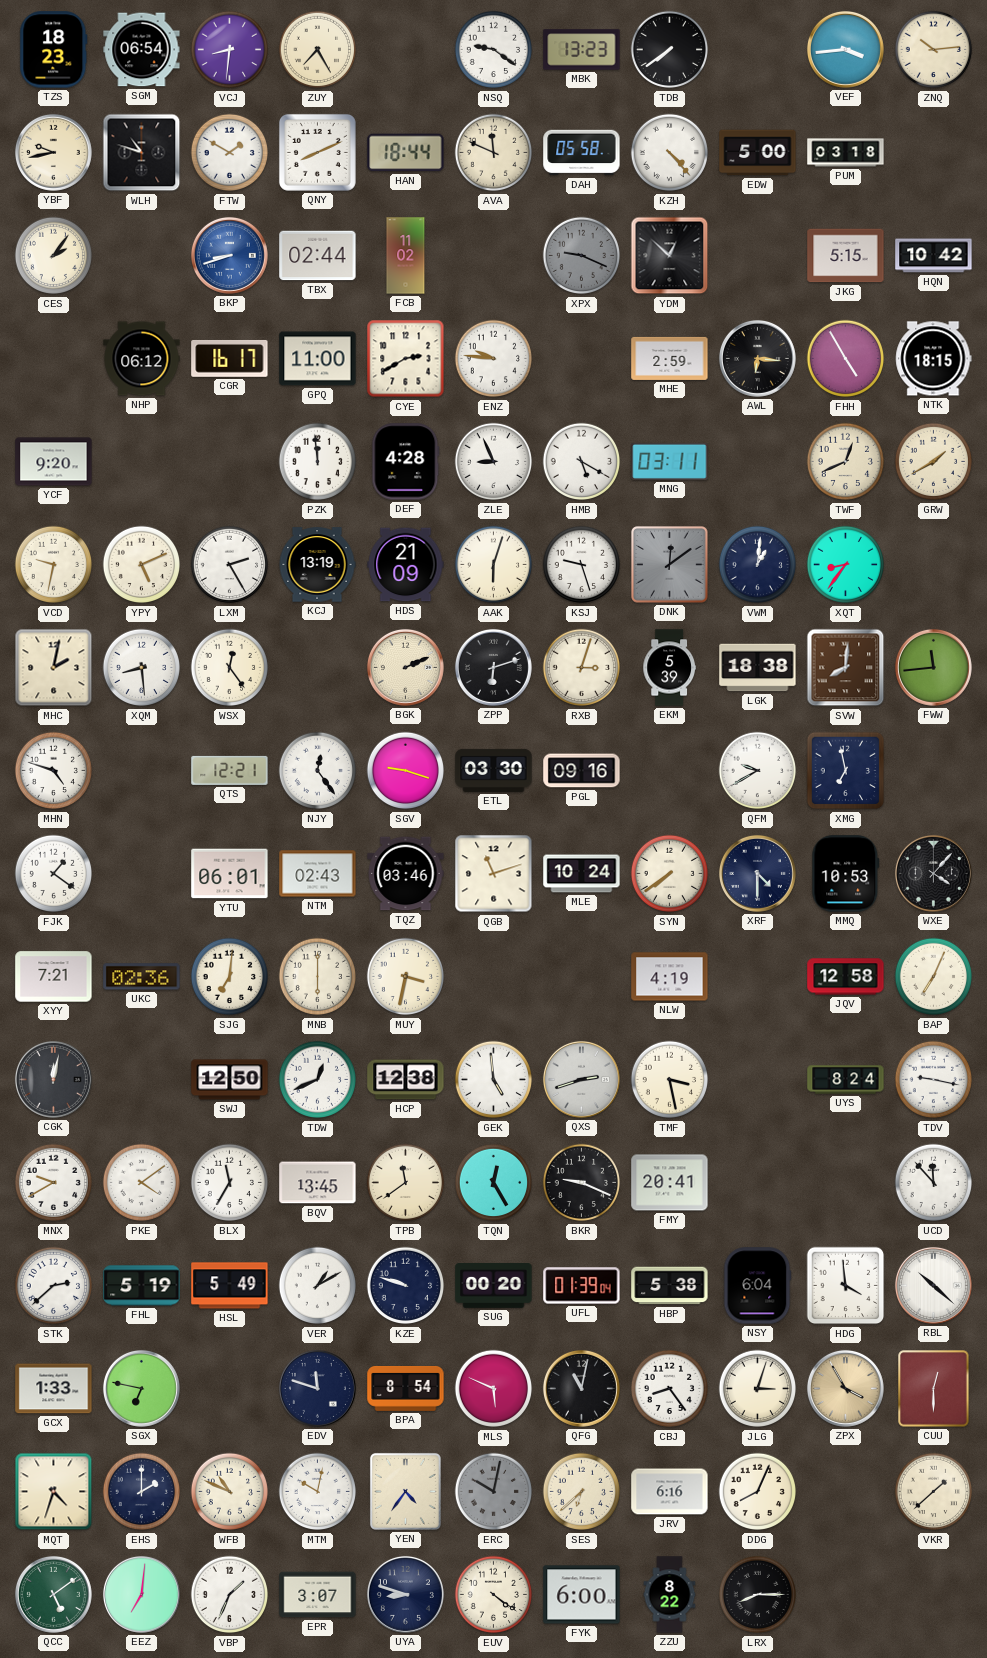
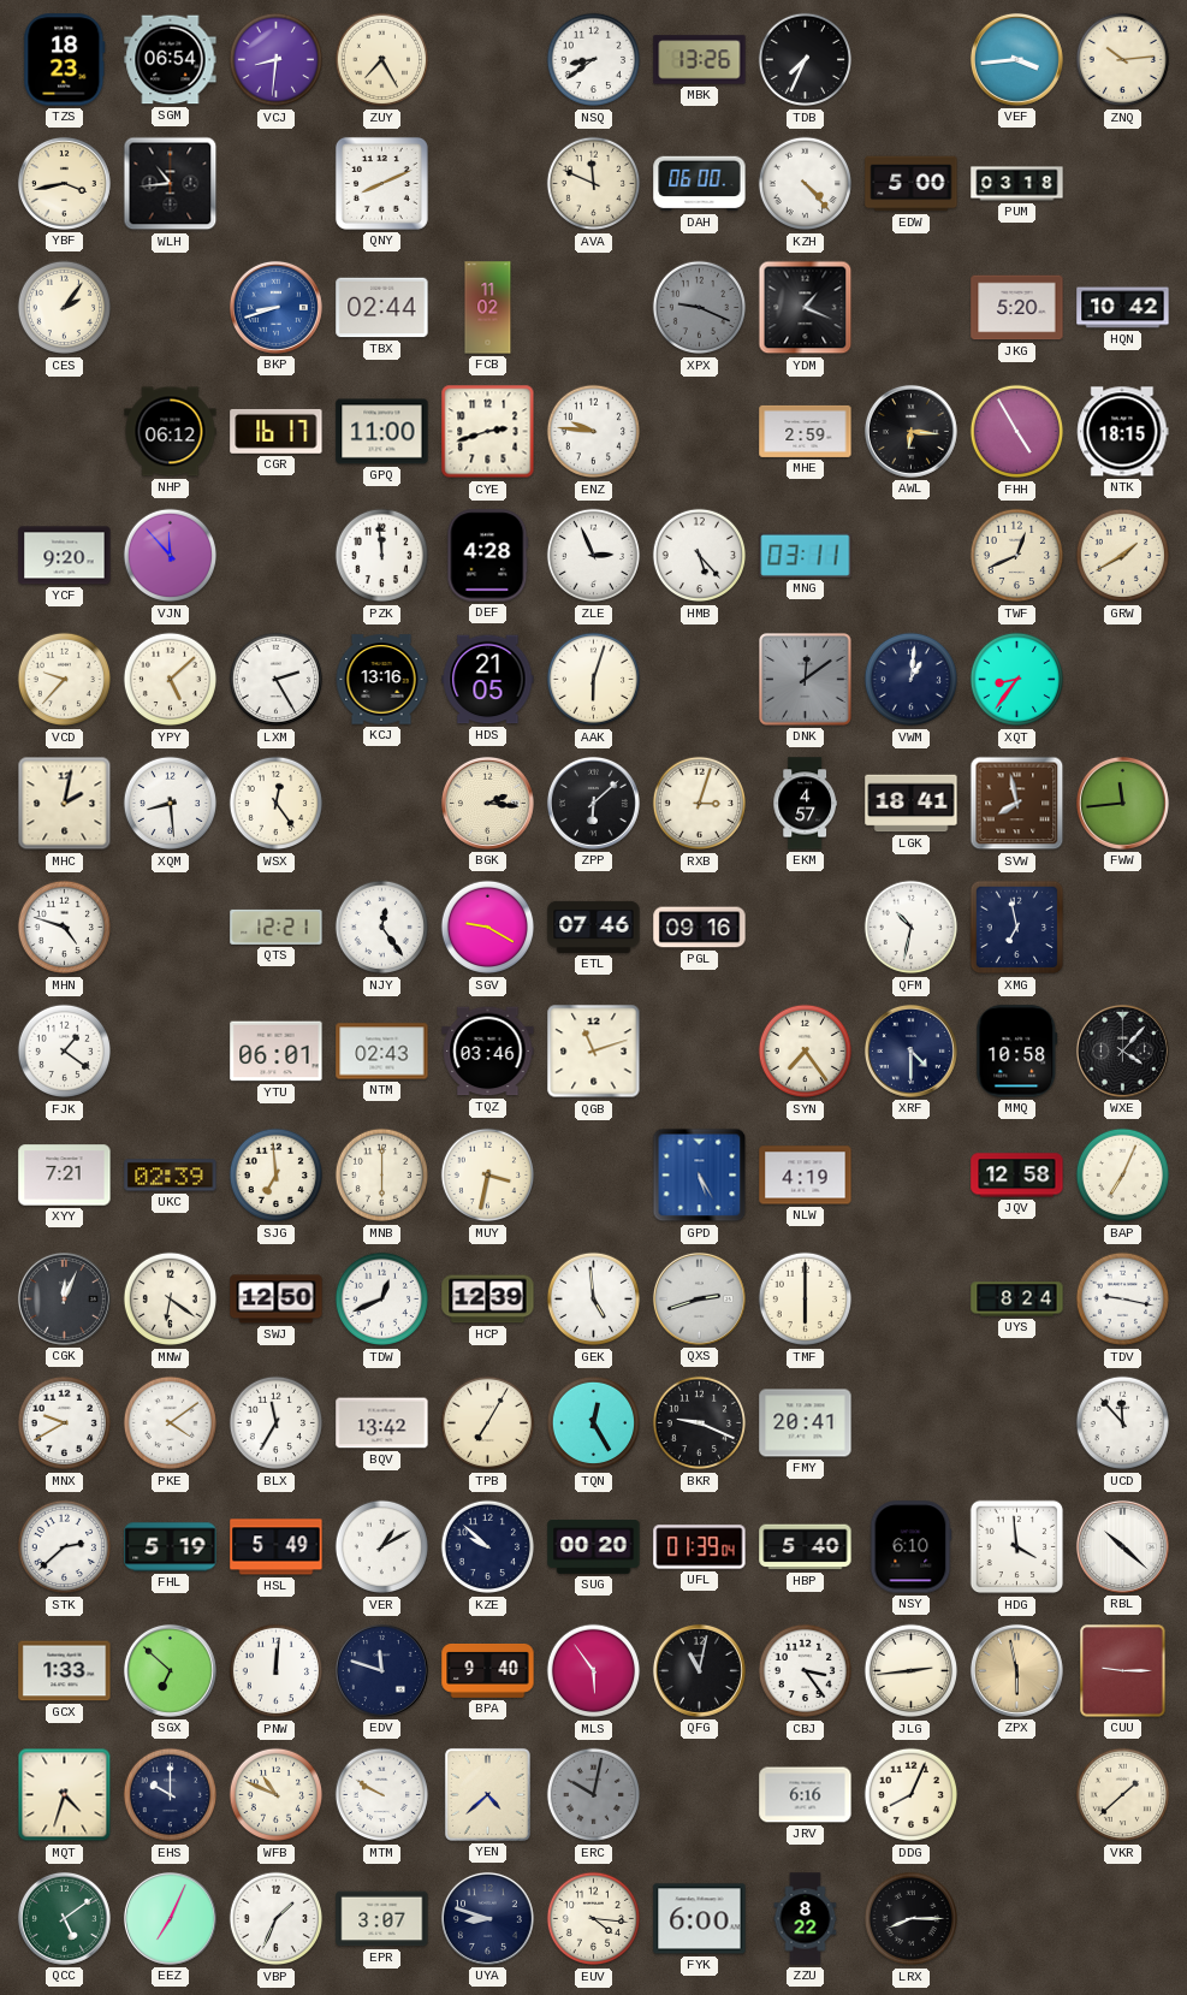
NSQ: 9:21 -> 8:39
MBK: 13:23 -> 13:26
TDB: 7:39 -> 7:34
YBF: 9:43 -> 3:43
WLH: 10:48 -> 10:44
FTW: 1:50 -> none
HAN: 18:44 -> none
DAH: 05:58 -> 06:00
YDM: 12:52 -> 1:19
JKG: 5:15 -> 5:20
CYE: 2:40 -> 2:42
VJN: none -> 11:53
ZLE: 8:56 -> 2:56
HMB: 5:20 -> 5:23
VCD: 9:32 -> 9:37
YPY: 5:11 -> 5:08
KCJ: 13:19 -> 13:16
HDS: 21:09 -> 21:05
KSJ: 9:27 -> none
BGK: 2:11 -> 2:16
ZPP: 6:12 -> 6:08
EKM: 5:39 -> 4:57
LGK: 18:38 -> 18:41
SVW: 8:01 -> 7:58
SGV: 9:18 -> 9:20
ETL: 03:30 -> 07:46
QFM: 9:40 -> 10:32
MLE: 10:24 -> none
SYN: 7:39 -> 7:24
MMQ: 10:53 -> 10:58
UKC: 02:36 -> 02:39
SJG: 7:01 -> 6:59
GPD: none -> 5:25
CGK: 12:02 -> 12:04
MNW: none -> 6:21
HCP: 12:38 -> 12:39
TMF: 3:28 -> 6:00
BQV: 13:45 -> 13:42
TPB: 11:39 -> 7:05
KZE: 9:48 -> 9:52
HBP: 5:38 -> 5:40
NSY: 6:04 -> 6:10
SGX: 6:47 -> 6:52
PNW: none -> 12:01
BPA: 8:54 -> 9:40
MLS: 5:49 -> 5:54
CBJ: 8:24 -> 3:24
JLG: 3:03 -> 2:44
ZPX: 3:55 -> 5:58
CUU: 12:30 -> 9:15
EHS: 2:00 -> 10:00
MTM: 10:02 -> 9:50
YEN: 4:36 -> 4:38
SES: 6:38 -> none
EEZ: 7:01 -> 7:04
EUV: 4:21 -> 4:16
